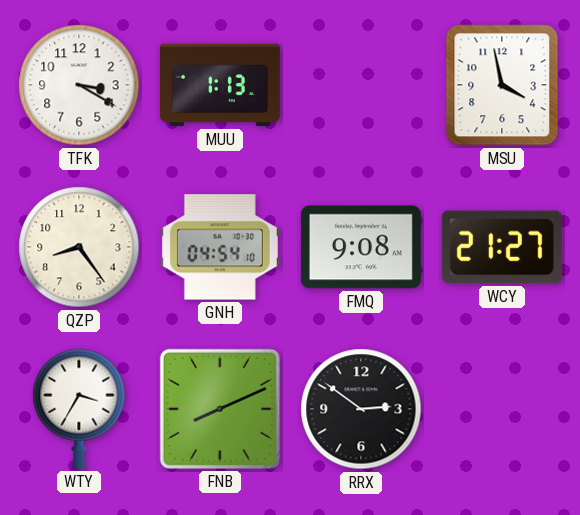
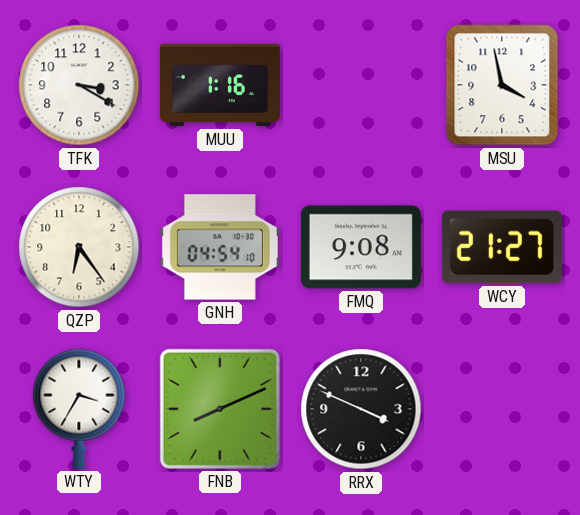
MUU: 1:13 -> 1:16
QZP: 8:24 -> 6:24
RRX: 2:51 -> 3:49
